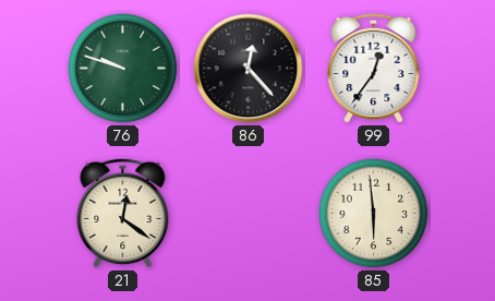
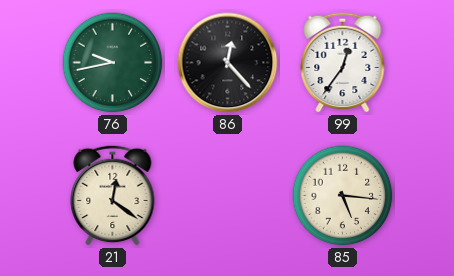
76: 9:48 -> 9:43
85: 5:59 -> 5:16
